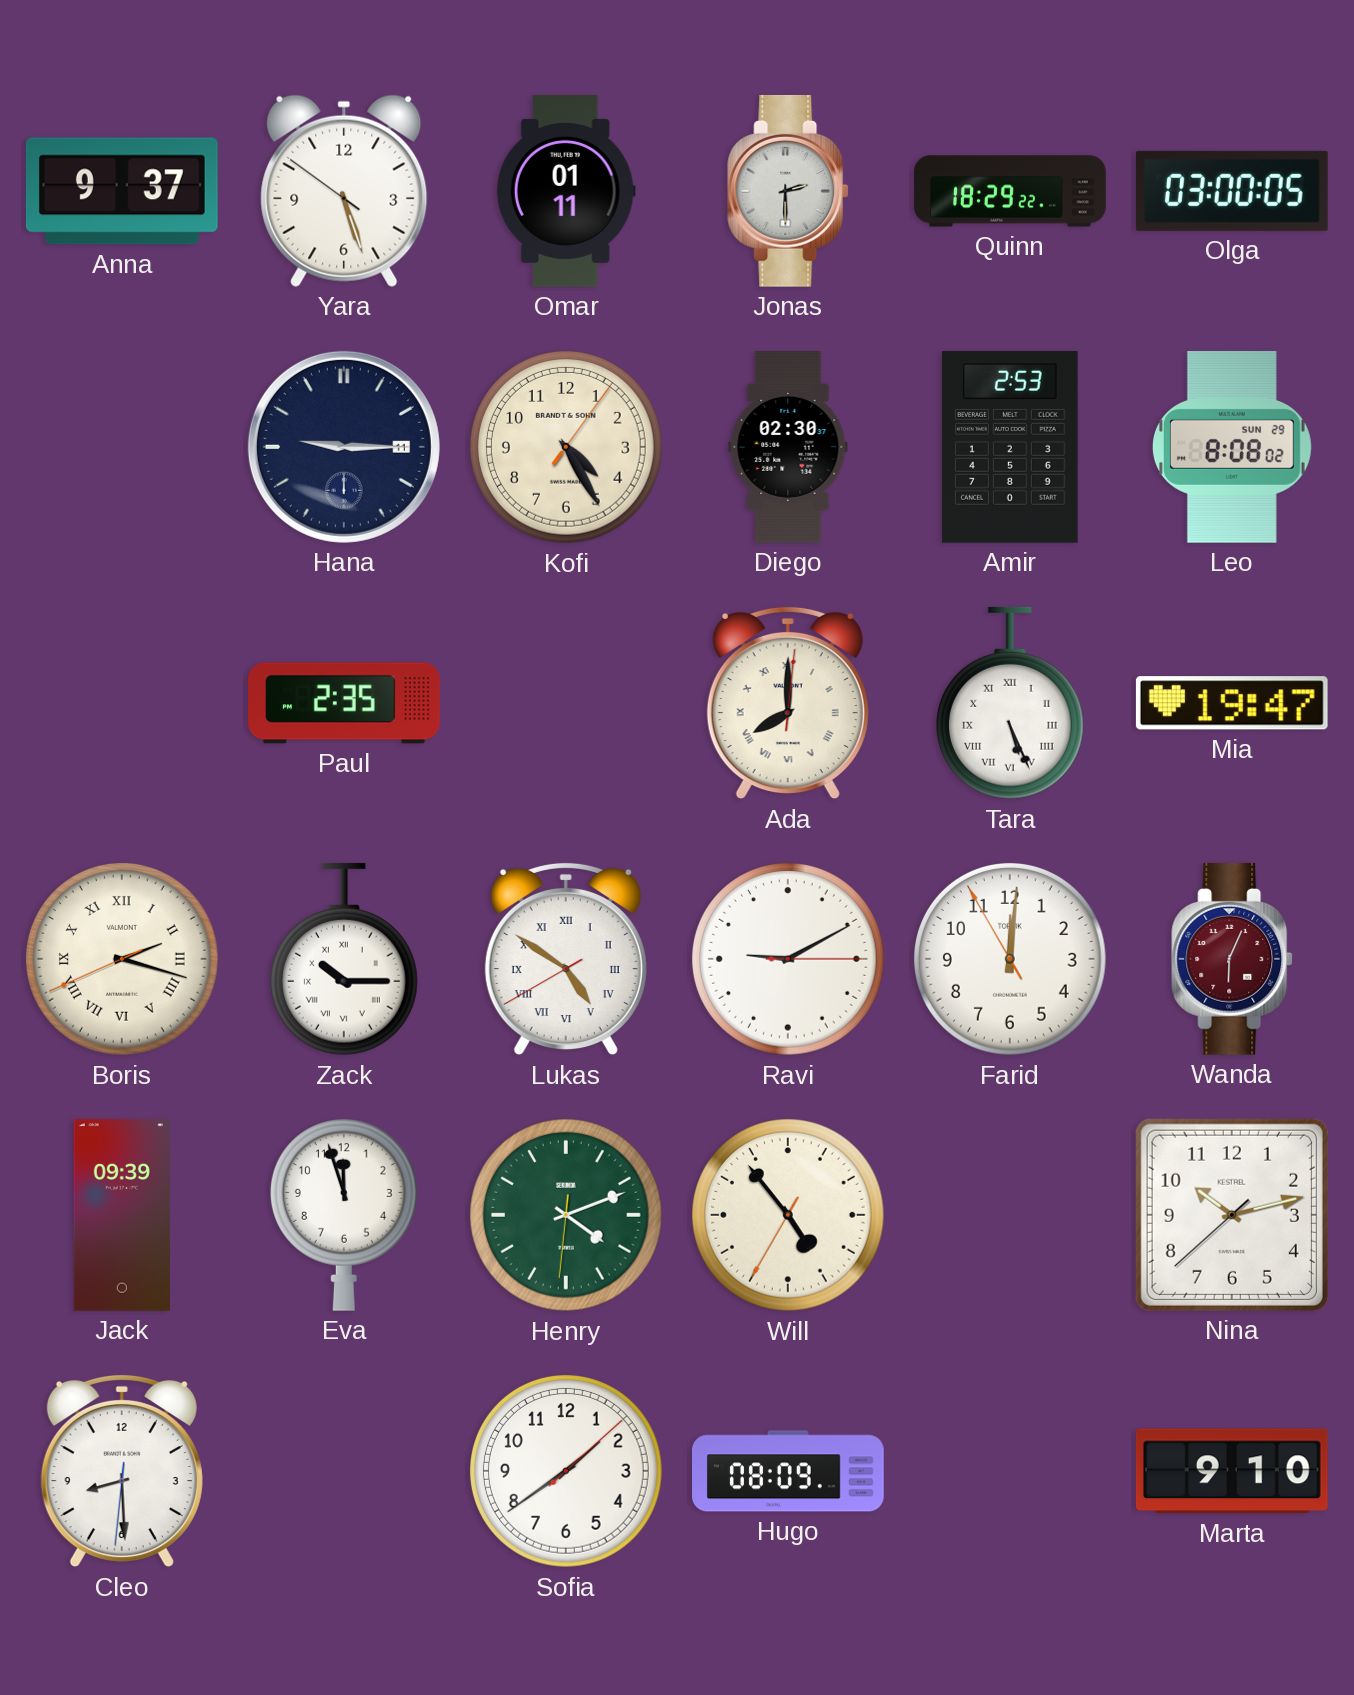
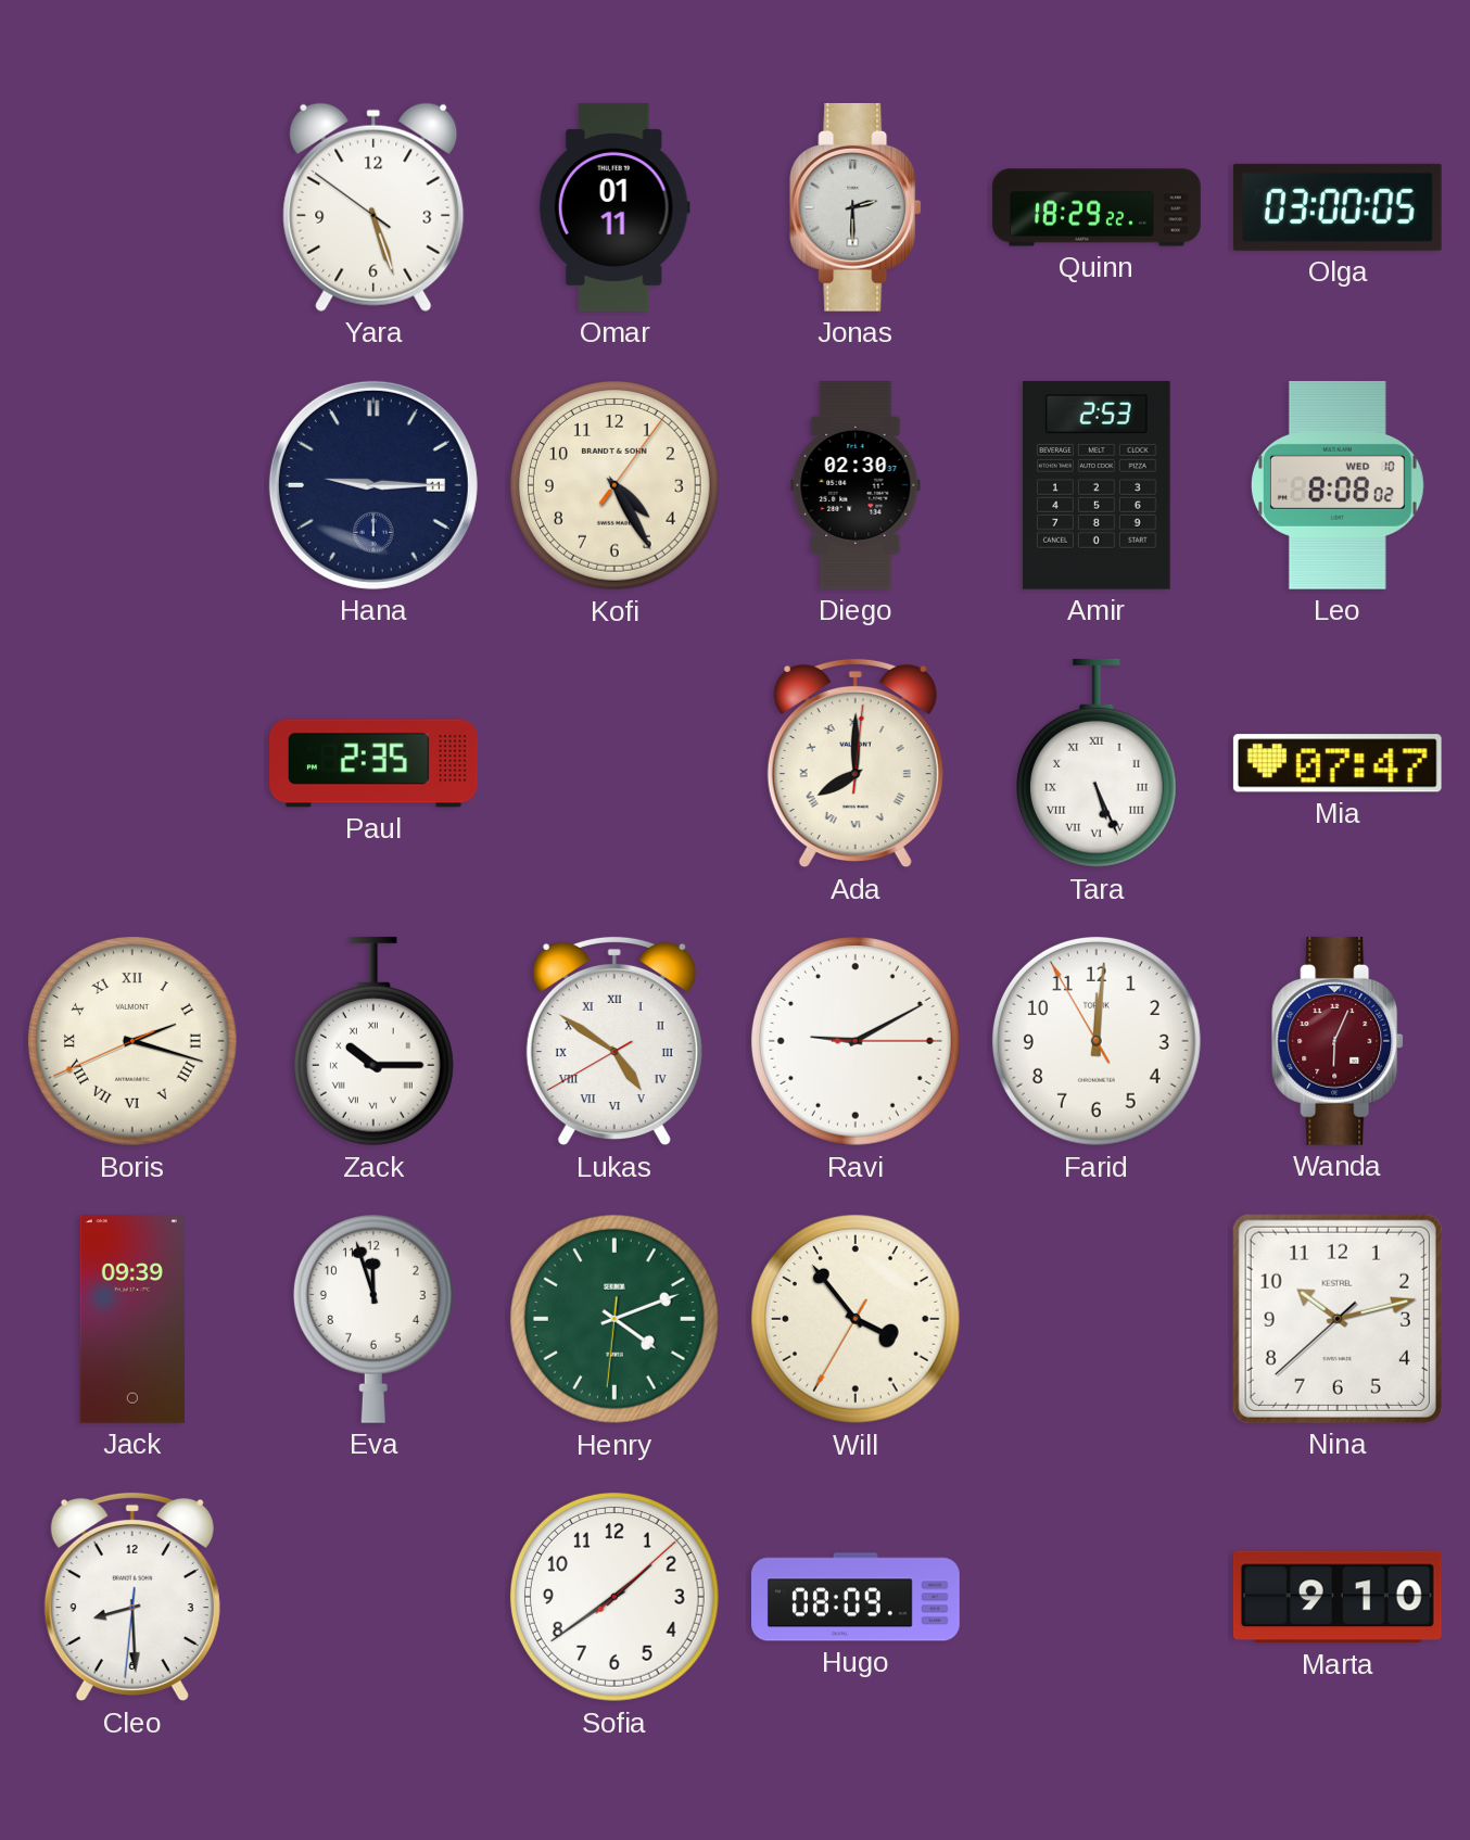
Anna: 9:37 -> none
Leo date: SUN 29 -> WED 10
Mia: 19:47 -> 07:47
Will: 4:53 -> 3:53
